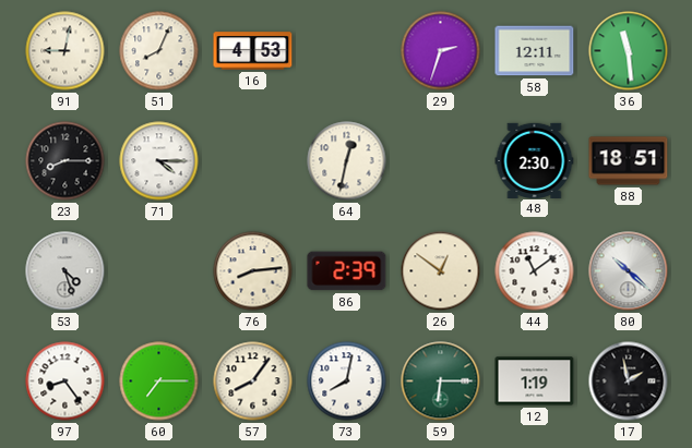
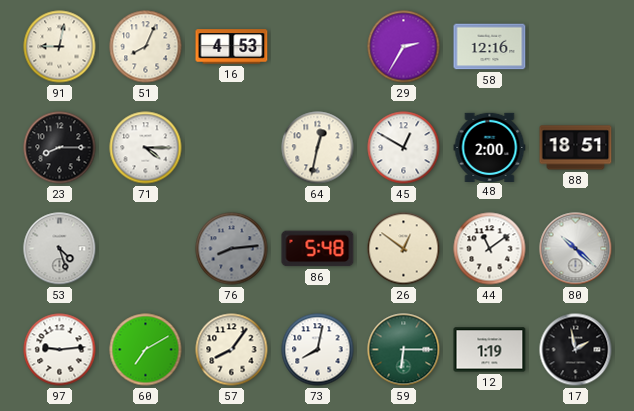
29: 2:33 -> 2:35
58: 12:11 -> 12:16
36: 11:29 -> none
45: none -> 12:50
48: 2:30 -> 2:00
76 dial: cream -> grey
86: 2:39 -> 5:48
97: 8:24 -> 9:14
60: 7:15 -> 7:10
